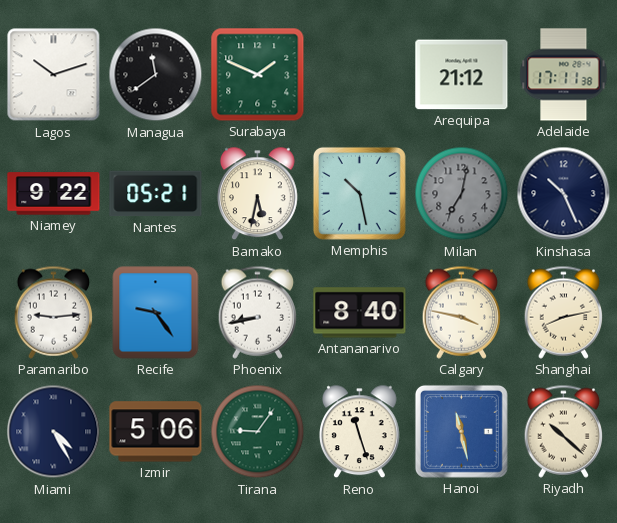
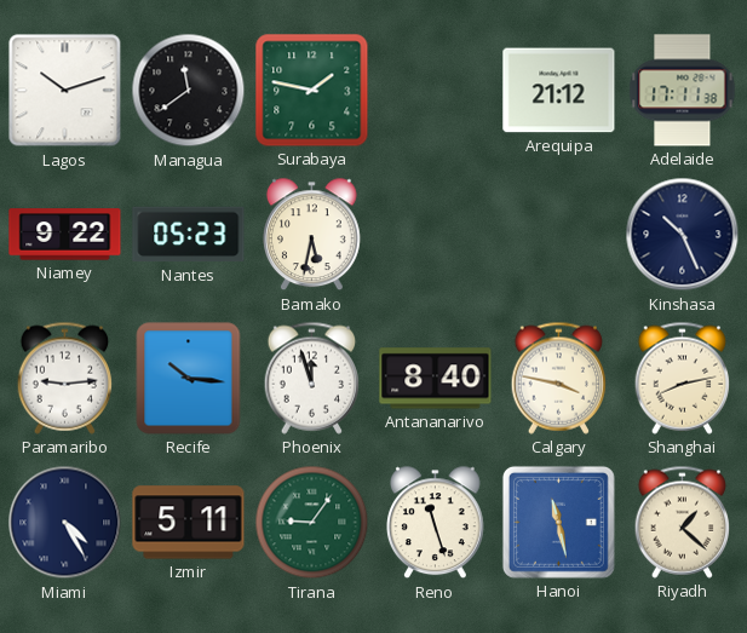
Surabaya: 1:49 -> 1:47
Nantes: 05:21 -> 05:23
Memphis: 10:28 -> none
Milan: 7:02 -> none
Recife: 9:24 -> 10:16
Phoenix: 8:43 -> 11:57
Izmir: 5:06 -> 5:11
Riyadh: 10:22 -> 1:22
